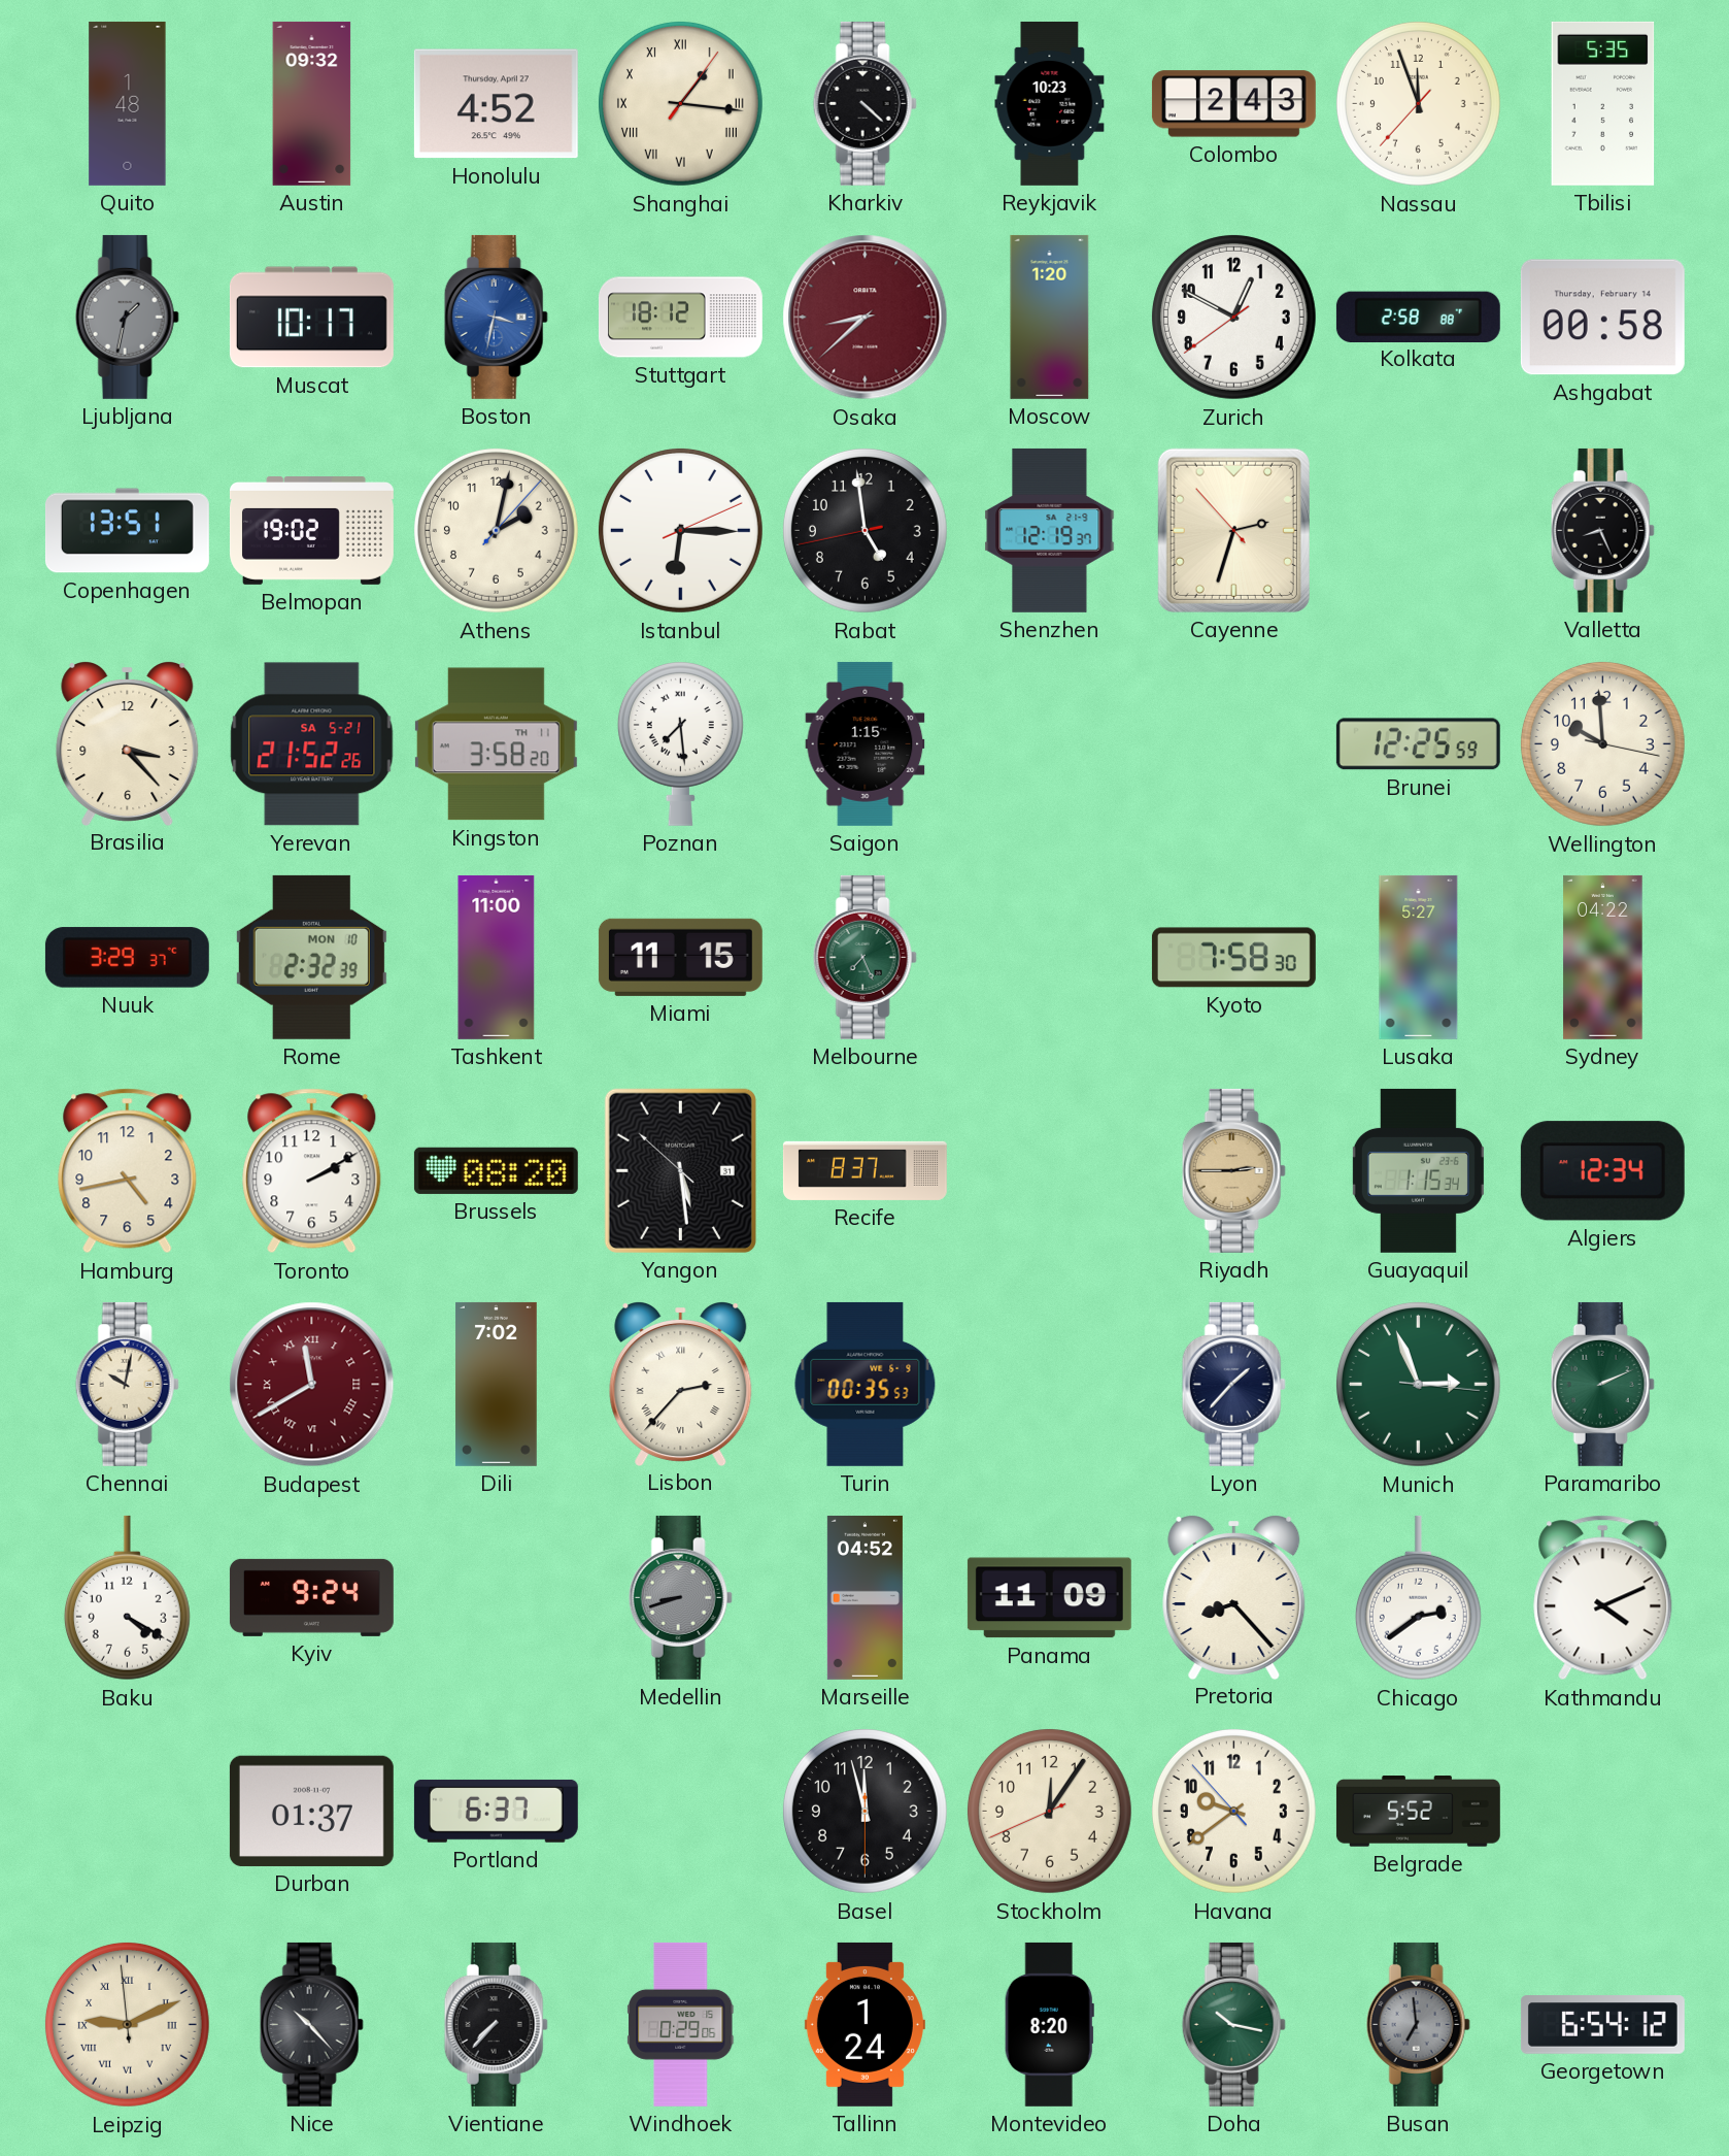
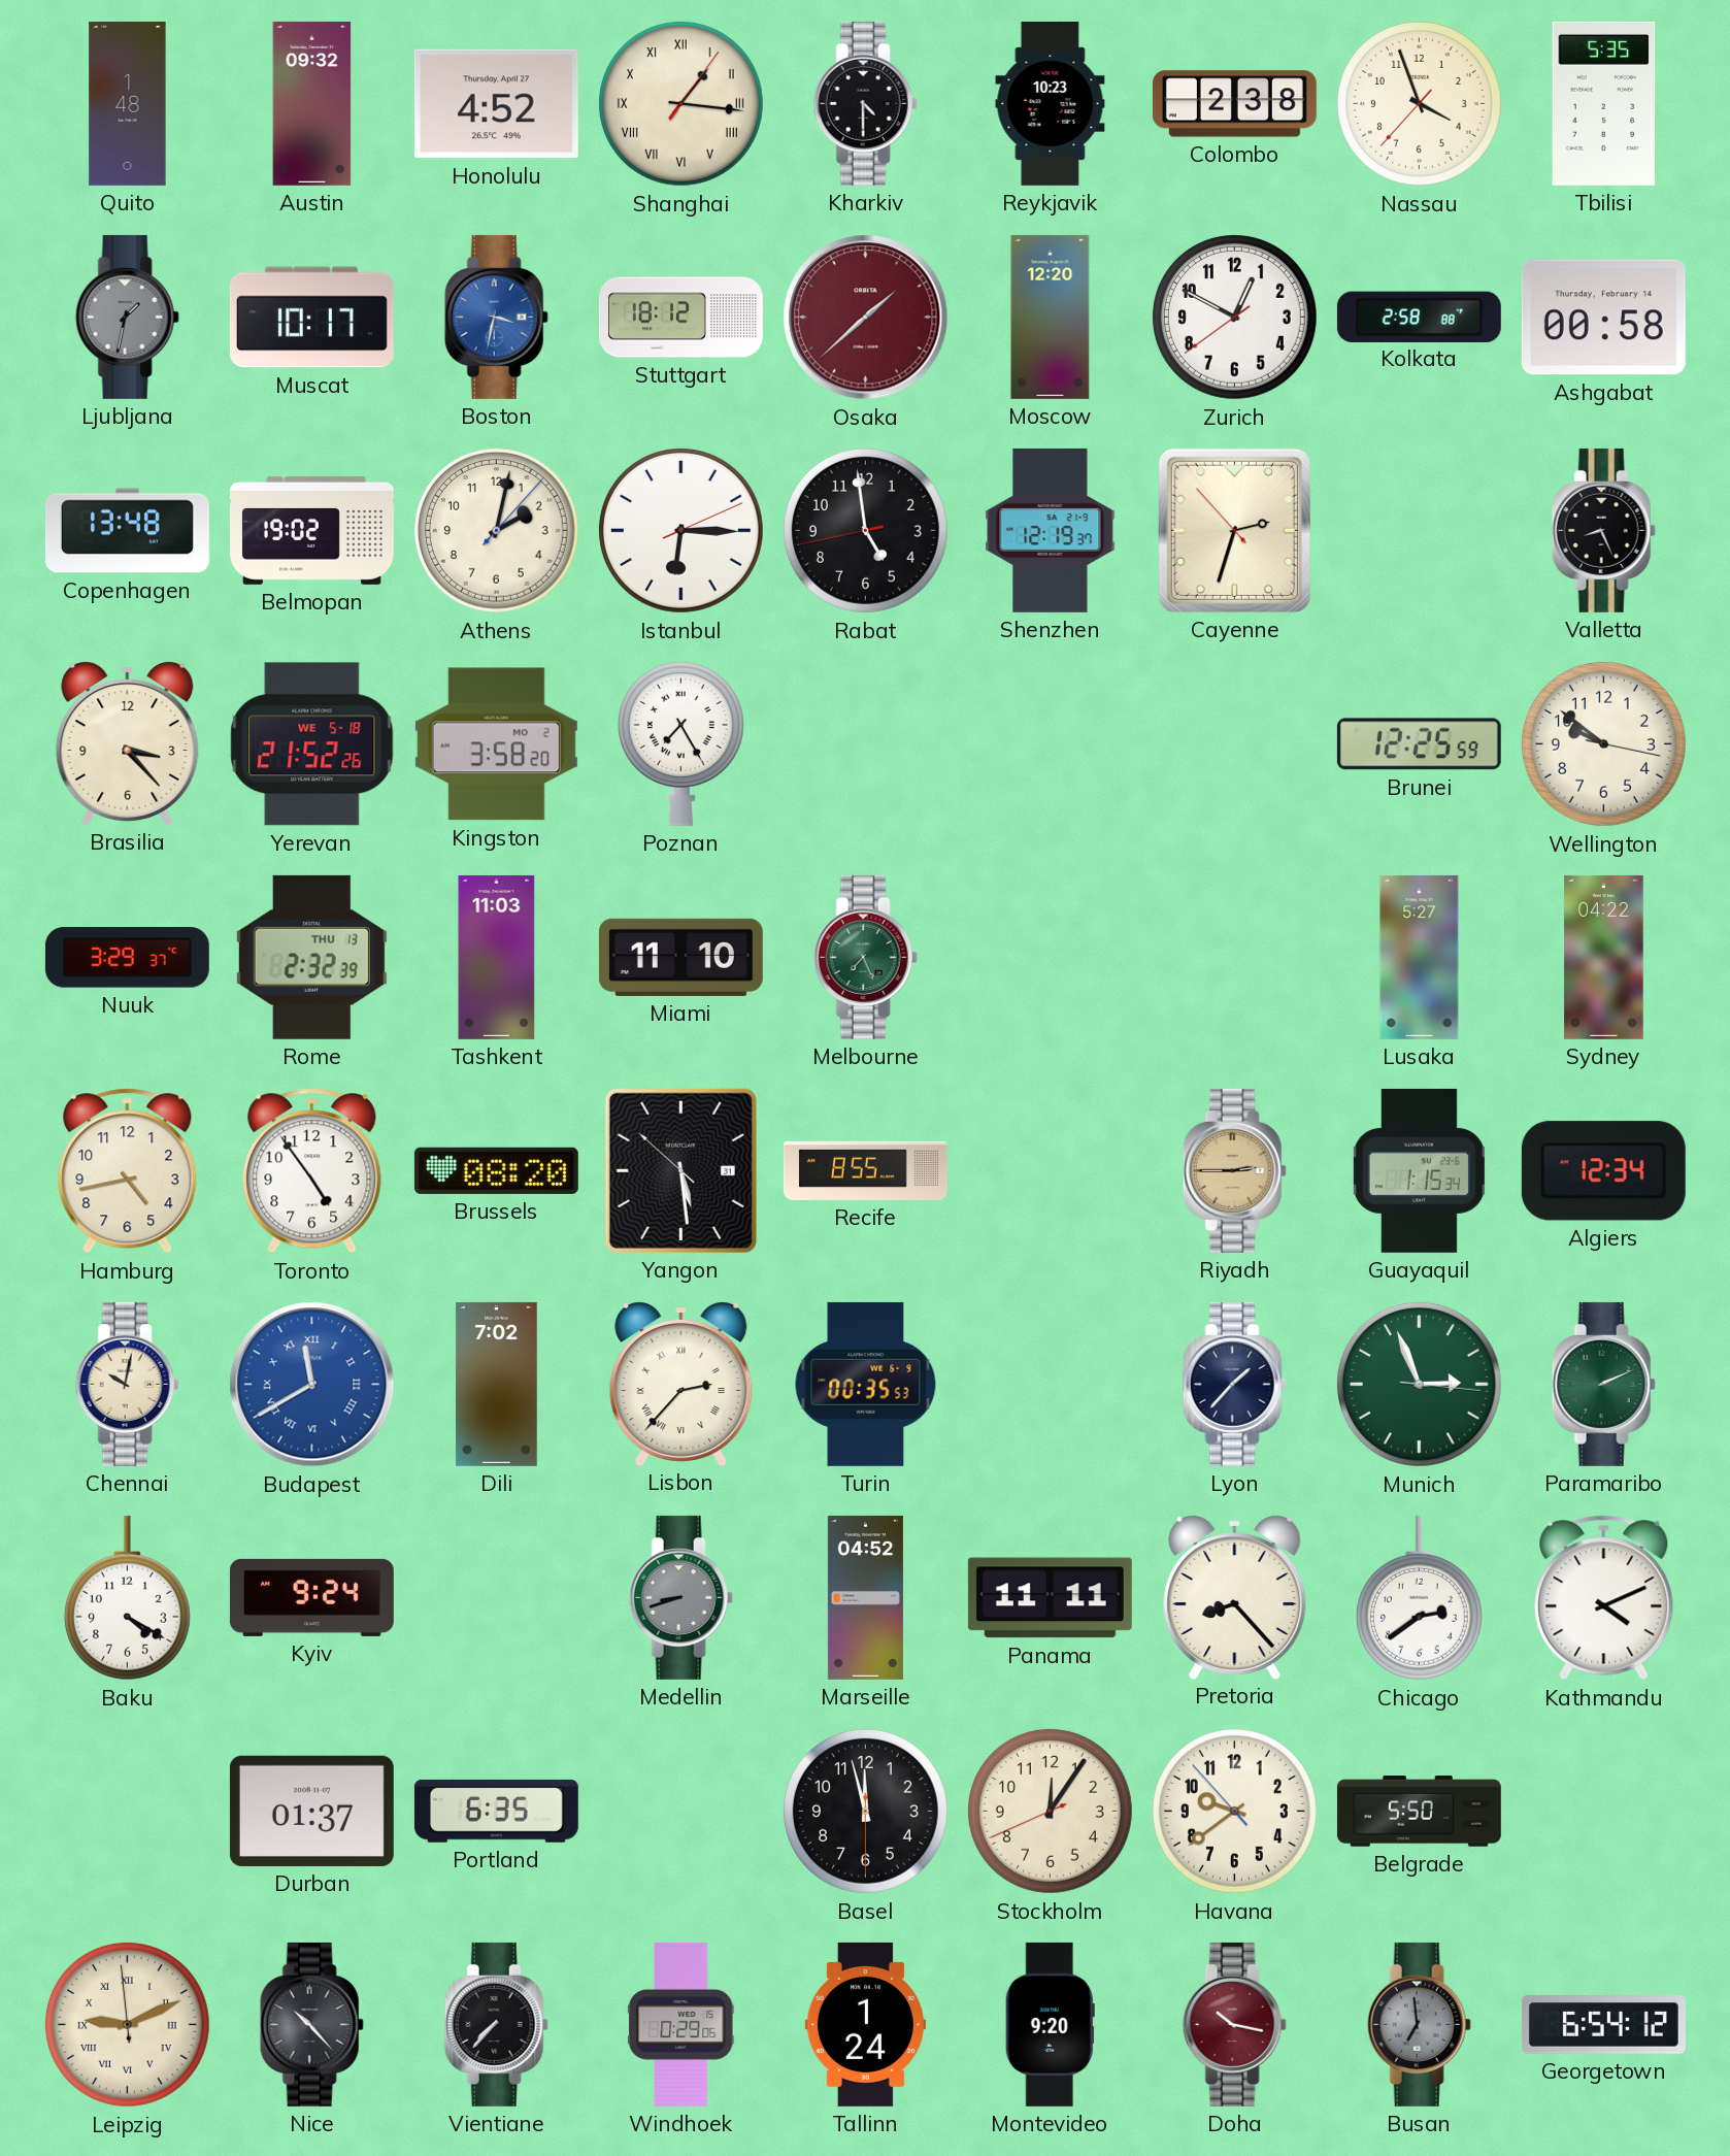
Kharkiv: 4:22 -> 4:30
Colombo: 2:43 -> 2:38
Nassau: 11:56 -> 3:56
Osaka: 8:38 -> 1:38
Moscow: 1:20 -> 12:20
Copenhagen: 13:51 -> 13:48
Yerevan date: SA 5-21 -> WE 5-18
Kingston date: TH 11 -> MO 2
Poznan: 7:29 -> 7:25
Saigon: 1:15 -> none
Wellington: 9:59 -> 9:51
Rome date: MON 10 -> THU 13
Tashkent: 11:00 -> 11:03
Miami: 11:15 -> 11:10
Kyoto: 7:58 -> none
Toronto: 2:10 -> 4:54
Recife: 8:37 -> 8:55
Budapest dial: burgundy -> blue
Panama: 11:09 -> 11:11
Portland: 6:37 -> 6:35
Belgrade: 5:52 -> 5:50
Montevideo: 8:20 -> 9:20
Doha dial: green -> burgundy
